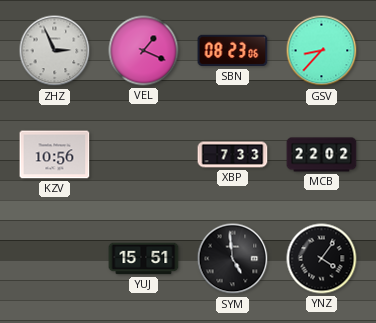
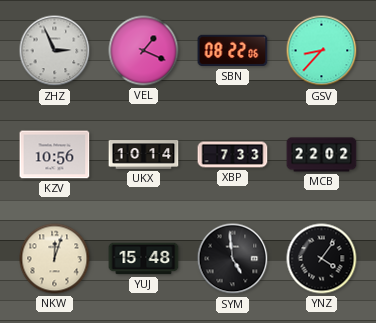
SBN: 08:23 -> 08:22
UKX: none -> 10:14
NKW: none -> 12:03
YUJ: 15:51 -> 15:48
